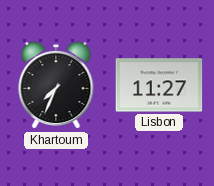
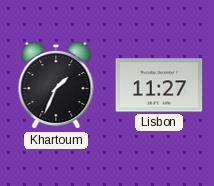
Khartoum: 7:34 -> 1:34
